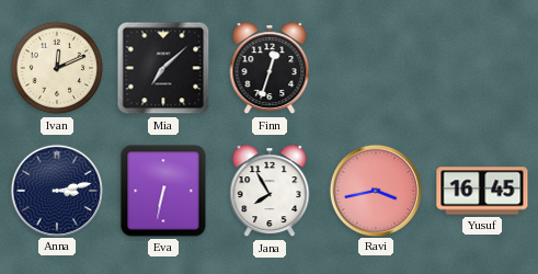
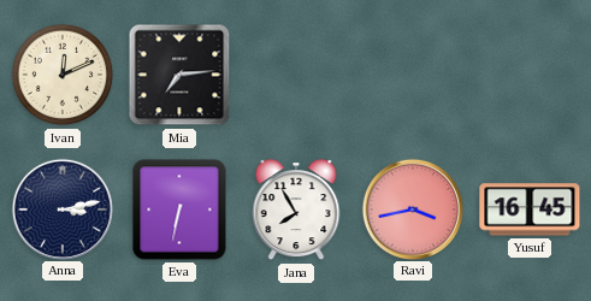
Mia: 7:08 -> 7:14
Finn: 12:33 -> none
